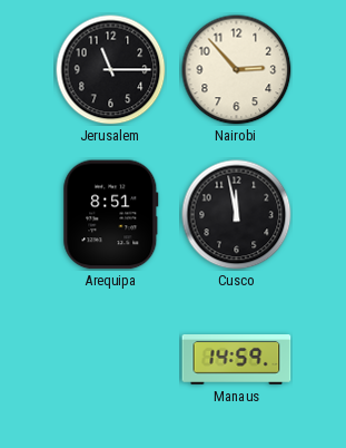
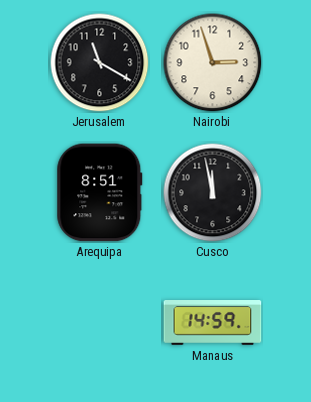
Jerusalem: 11:15 -> 11:20
Nairobi: 2:53 -> 2:57
